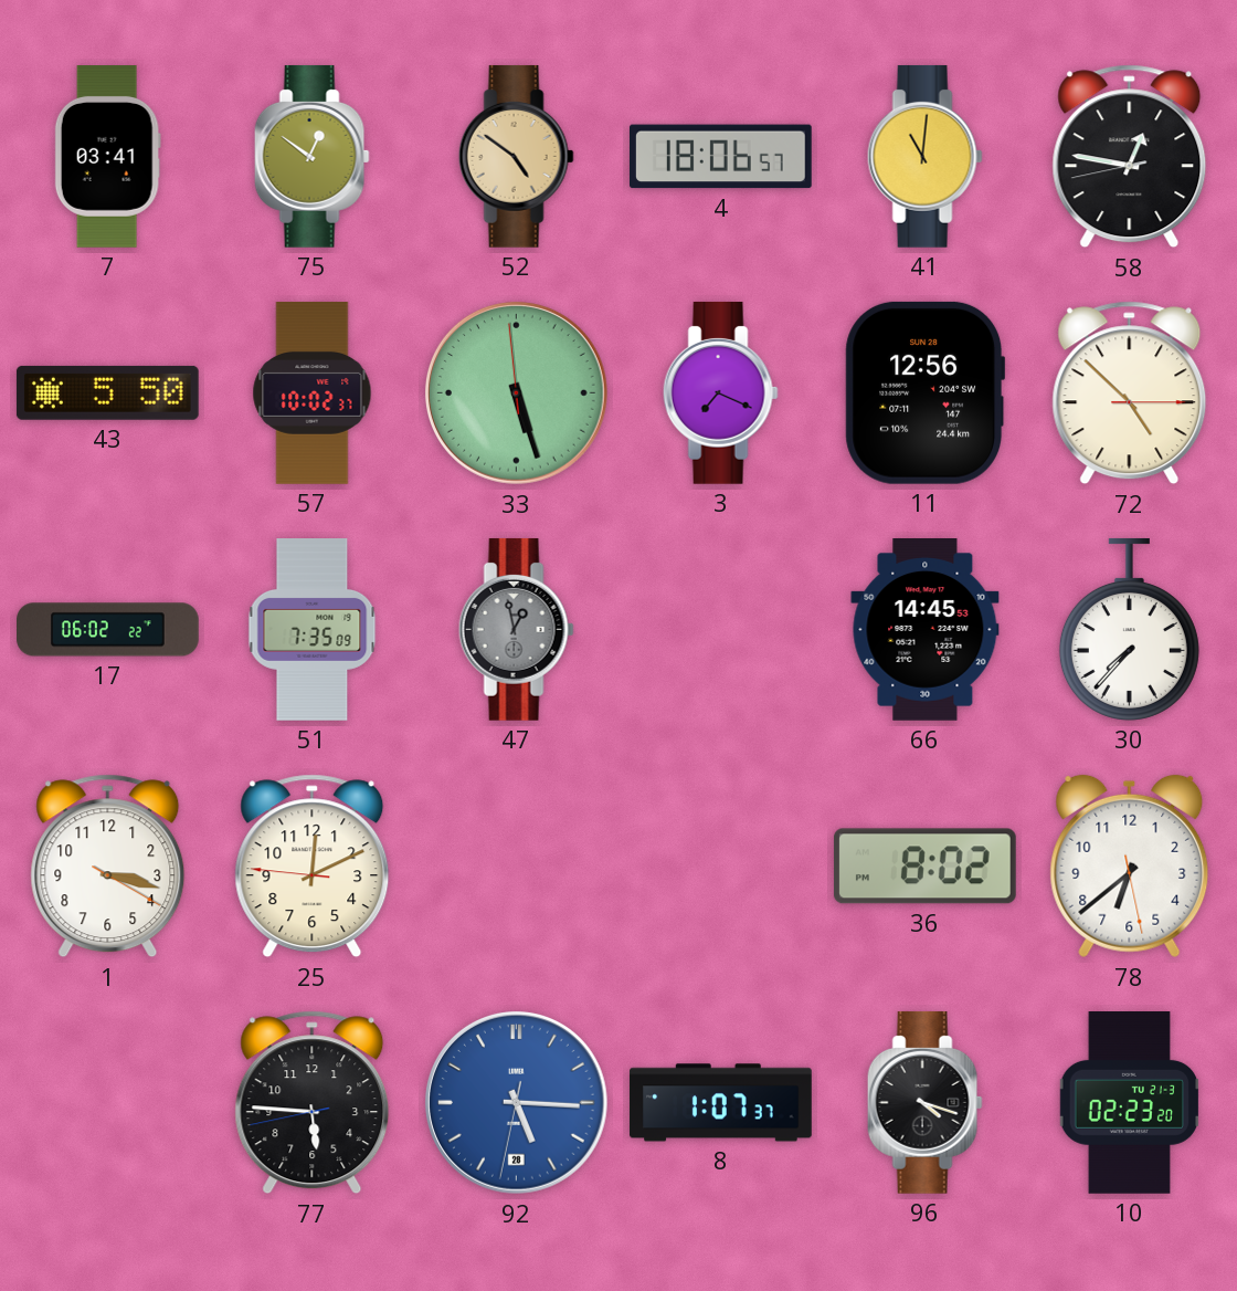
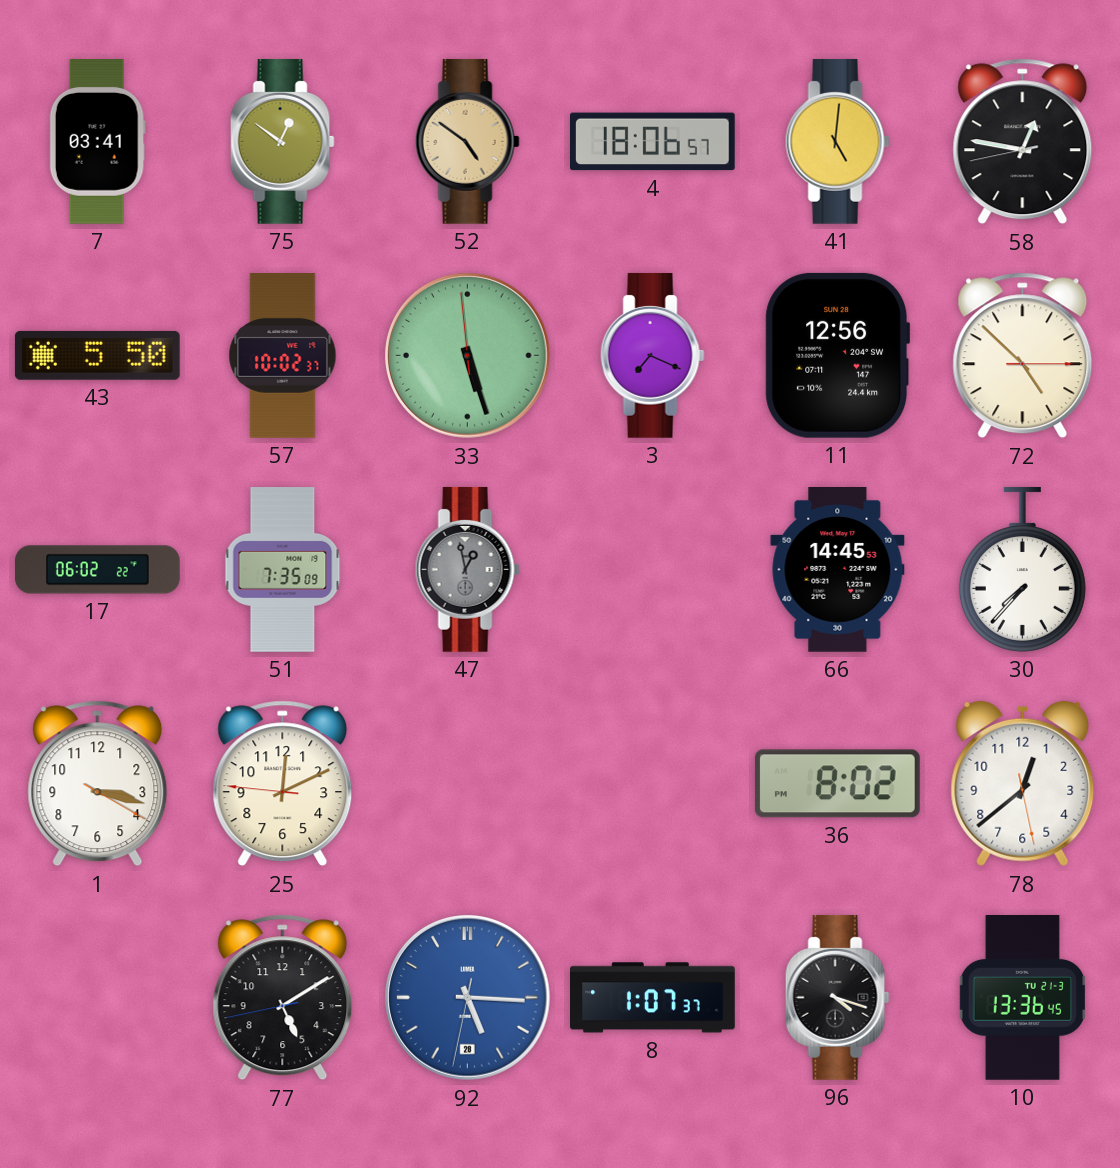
41: 11:01 -> 5:01
78: 6:38 -> 12:38
77: 5:45 -> 5:09
10: 02:23 -> 13:36
